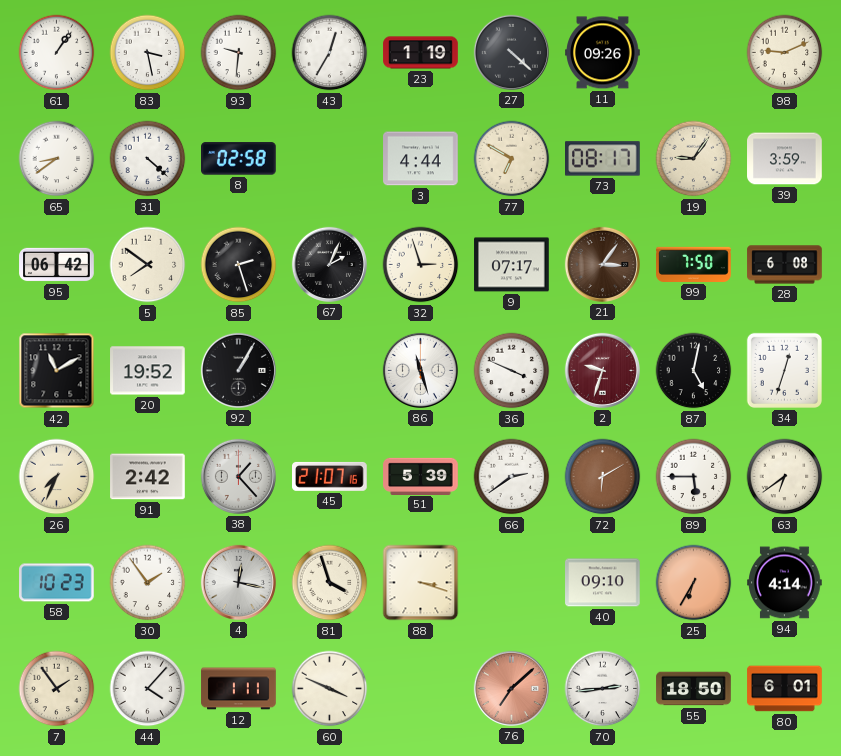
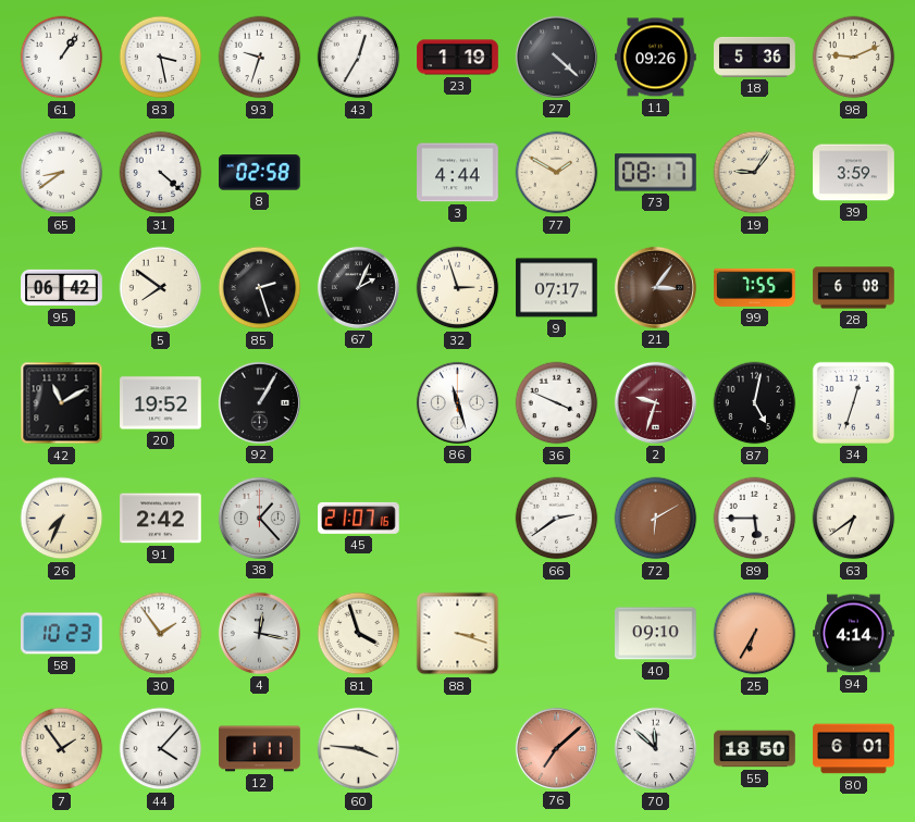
93: 9:31 -> 9:33
18: none -> 5:36
77: 6:50 -> 1:50
99: 7:50 -> 7:55
51: 5:39 -> none
60: 3:49 -> 3:46
70: 2:44 -> 11:52
